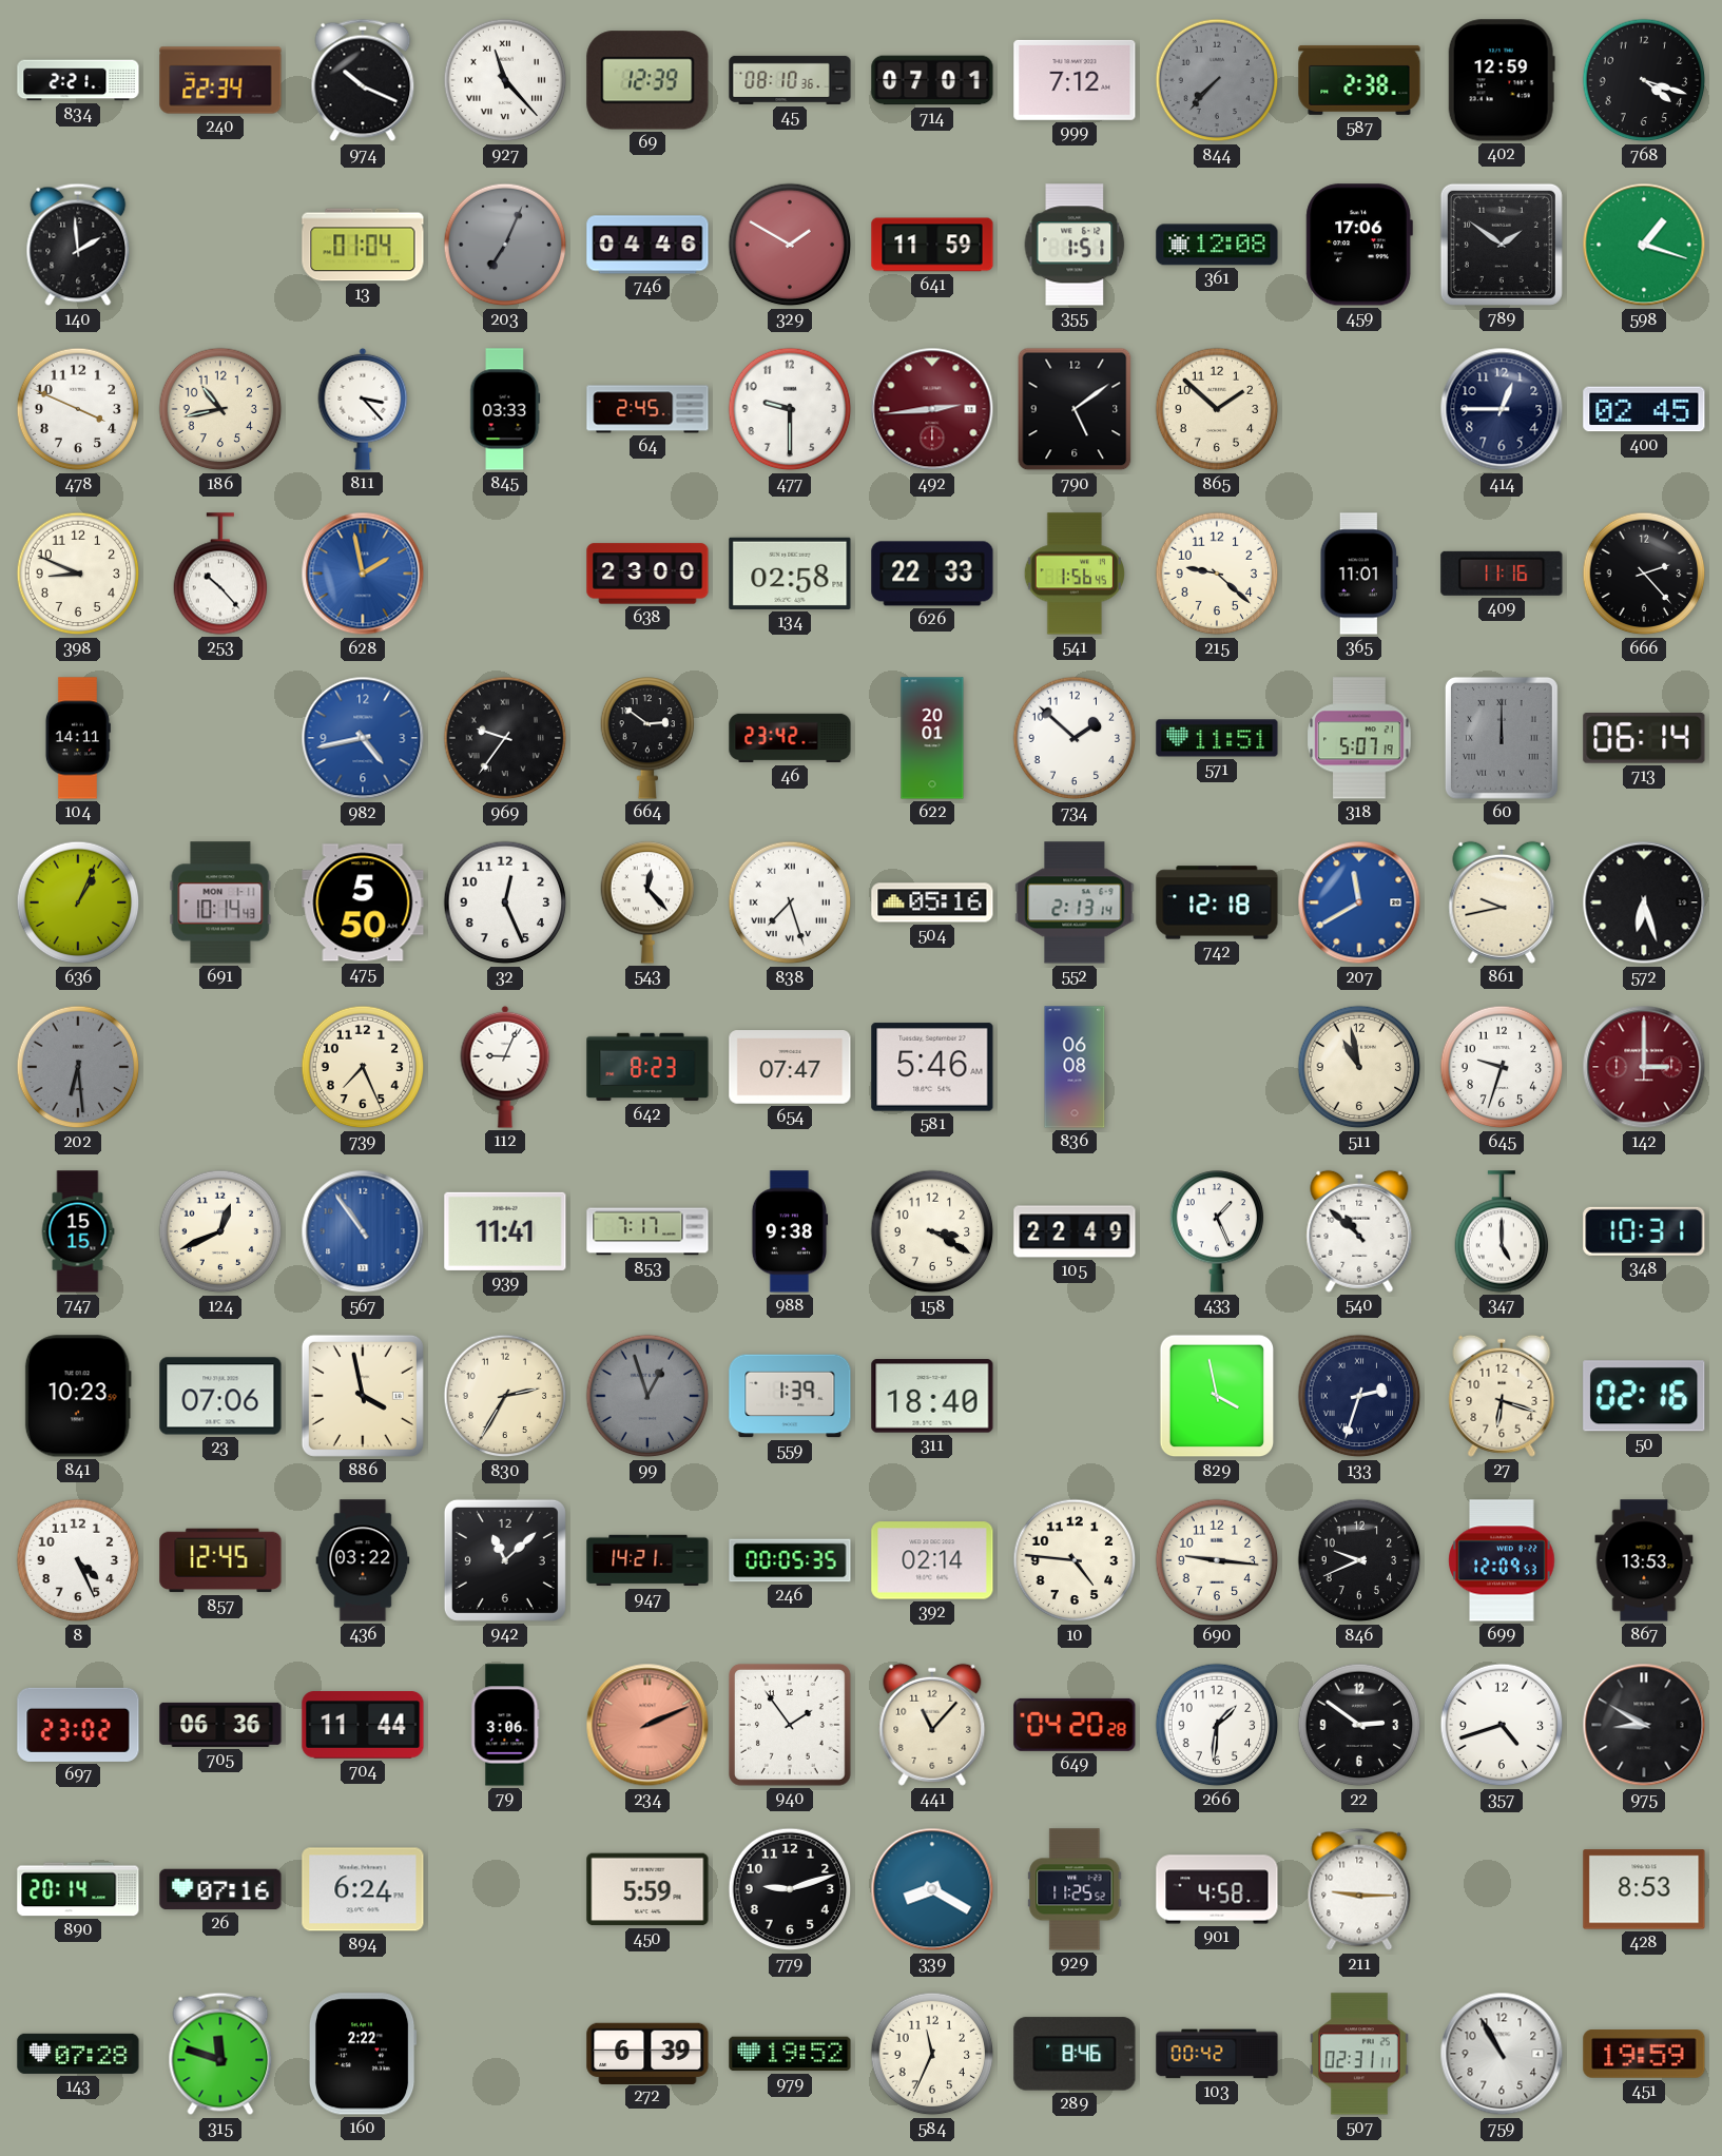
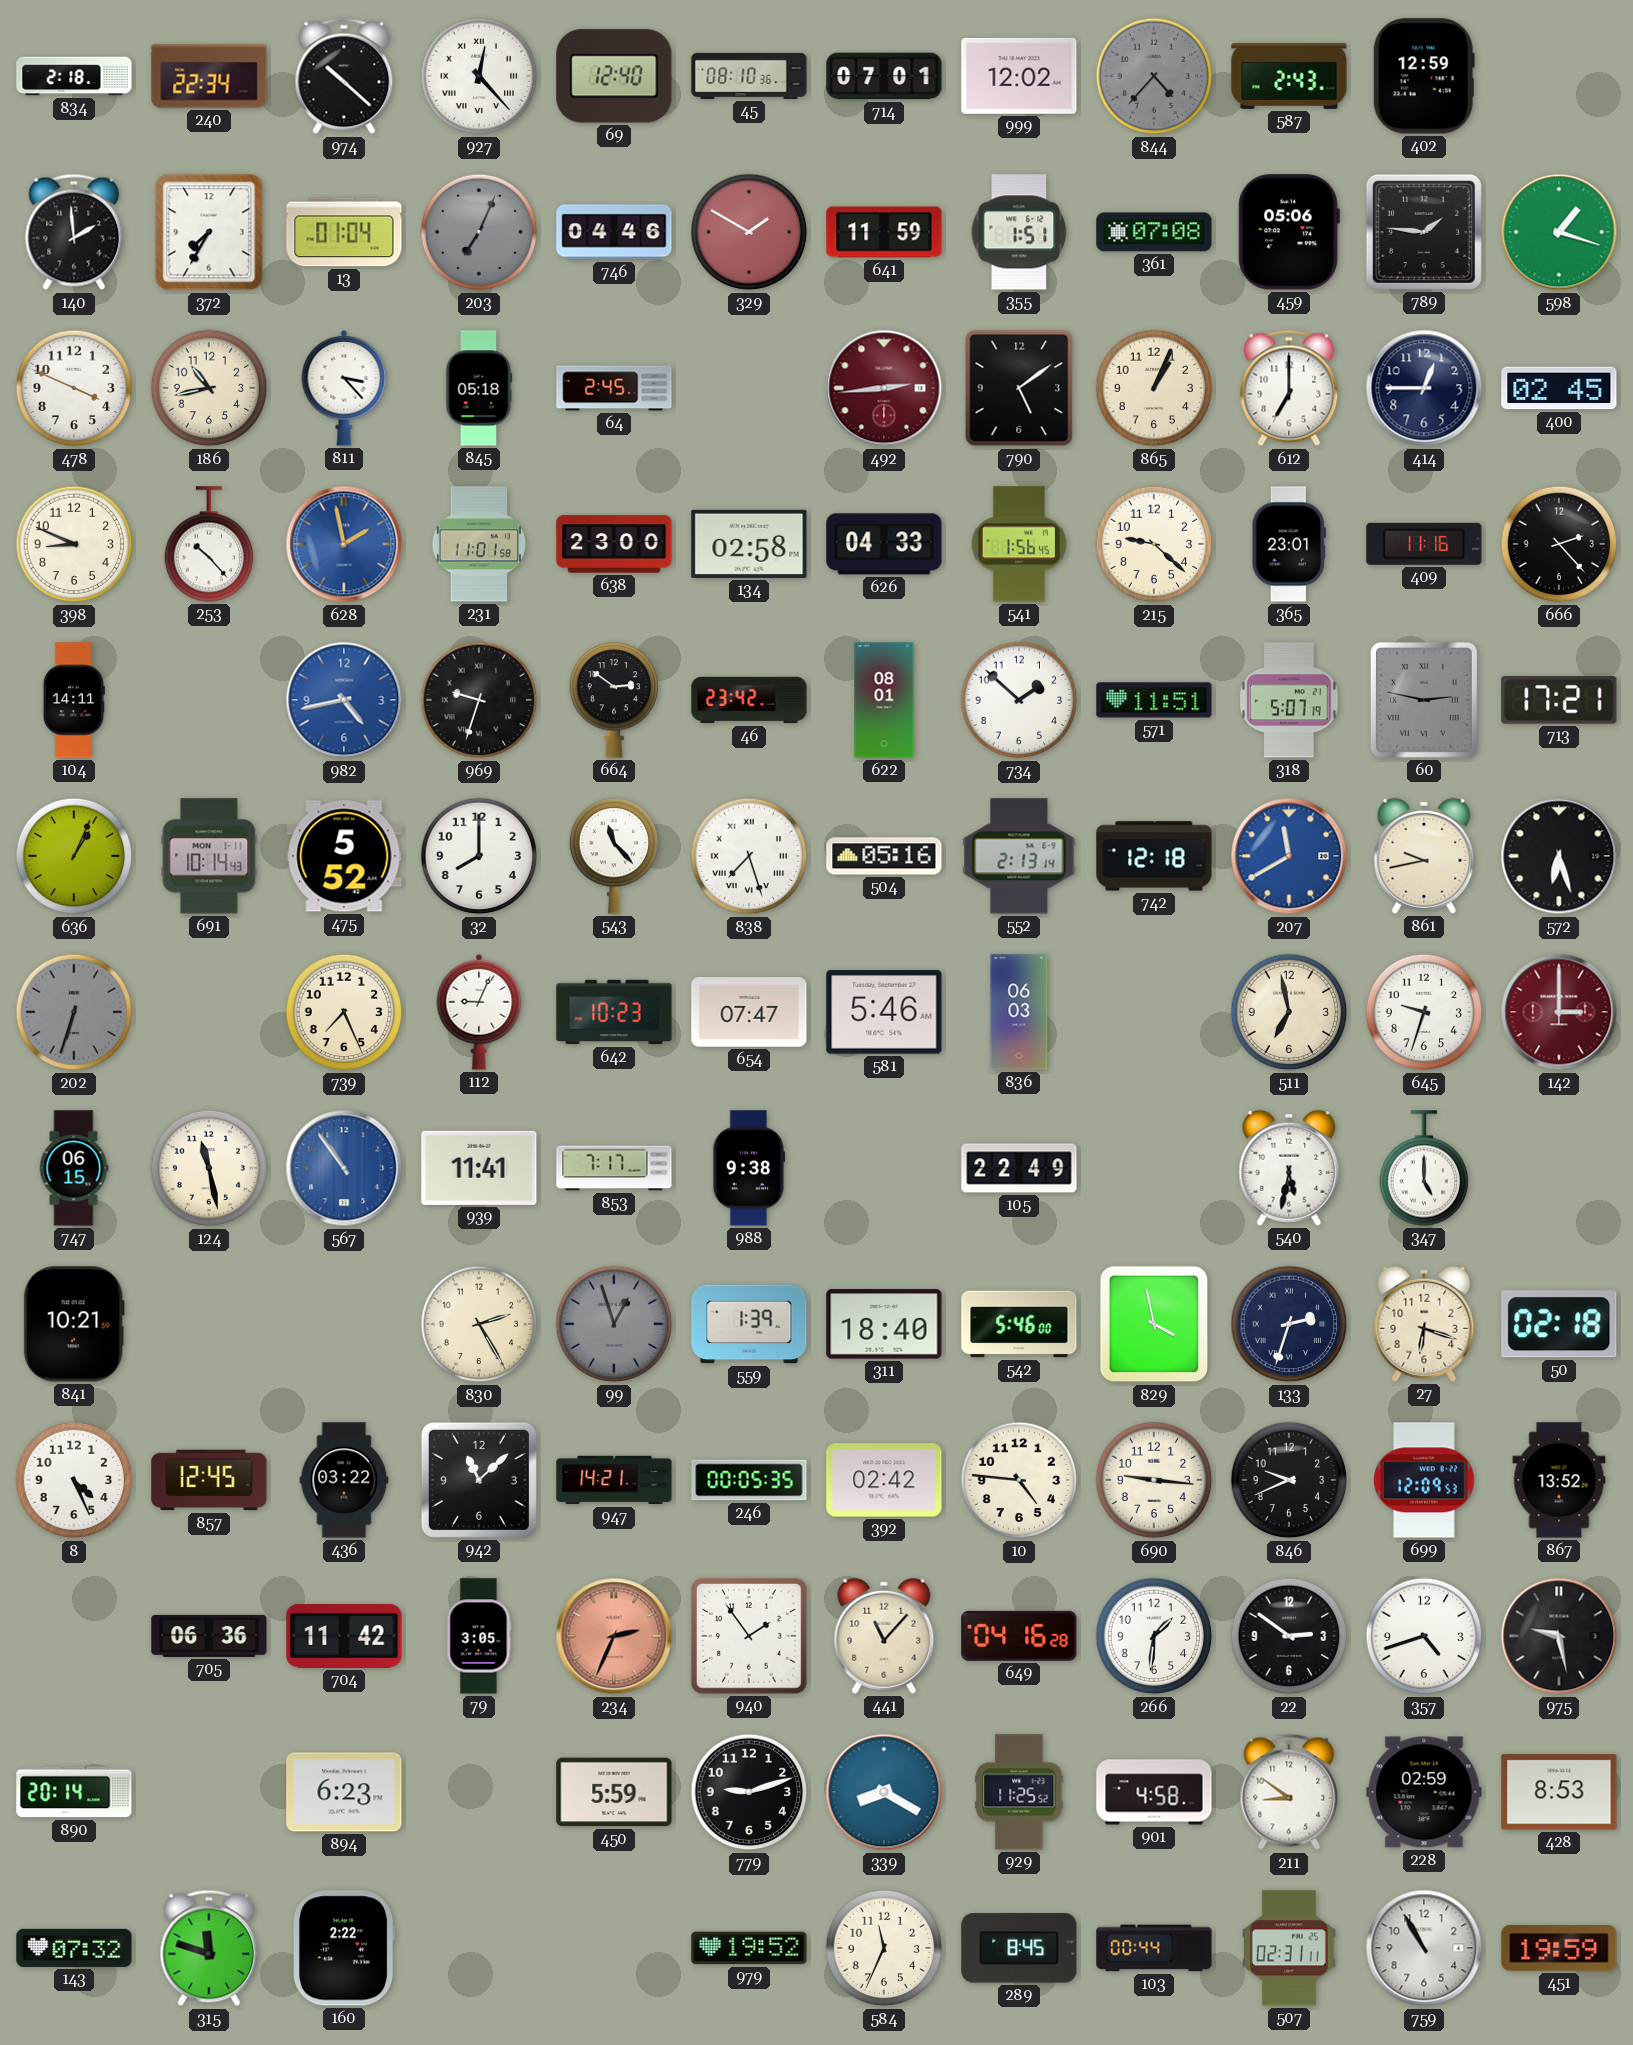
834: 2:21 -> 2:18
974: 10:19 -> 10:22
927: 11:23 -> 12:23
69: 12:39 -> 12:40
999: 7:12 -> 12:02
844: 7:37 -> 4:37
587: 2:38 -> 2:43
768: 4:18 -> none
372: none -> 7:35
361: 12:08 -> 07:08
459: 17:06 -> 05:06
789: 1:51 -> 1:46
845: 03:33 -> 05:18
477: 9:30 -> none
865: 1:52 -> 1:04
612: none -> 7:00
231: none -> 11:01
626: 22:33 -> 04:33
365: 11:01 -> 23:01
969: 9:36 -> 9:33
622: 20:01 -> 08:01
60: 12:00 -> 2:47
713: 06:14 -> 17:21
475: 5:50 -> 5:52
32: 12:26 -> 8:00
543: 12:23 -> 11:23
202: 6:29 -> 6:33
642: 8:23 -> 10:23
836: 06:08 -> 06:03
511: 10:58 -> 6:58
747: 15:15 -> 06:15
124: 12:41 -> 11:28
158: 3:20 -> none
433: 1:26 -> none
540: 10:52 -> 5:32
348: 10:31 -> none
841: 10:23 -> 10:21
23: 07:06 -> none
886: 3:58 -> none
830: 2:35 -> 2:25
542: none -> 5:46
50: 02:16 -> 02:18
392: 02:14 -> 02:42
867: 13:53 -> 13:52
697: 23:02 -> none
704: 11:44 -> 11:42
79: 3:06 -> 3:05
234: 2:11 -> 2:34
649: 04:20 -> 04:16
975: 8:50 -> 9:28
26: 07:16 -> none
894: 6:24 -> 6:23
211: 9:15 -> 8:51
228: none -> 02:59
143: 07:28 -> 07:32
272: 6:39 -> none
289: 8:46 -> 8:45
103: 00:42 -> 00:44
